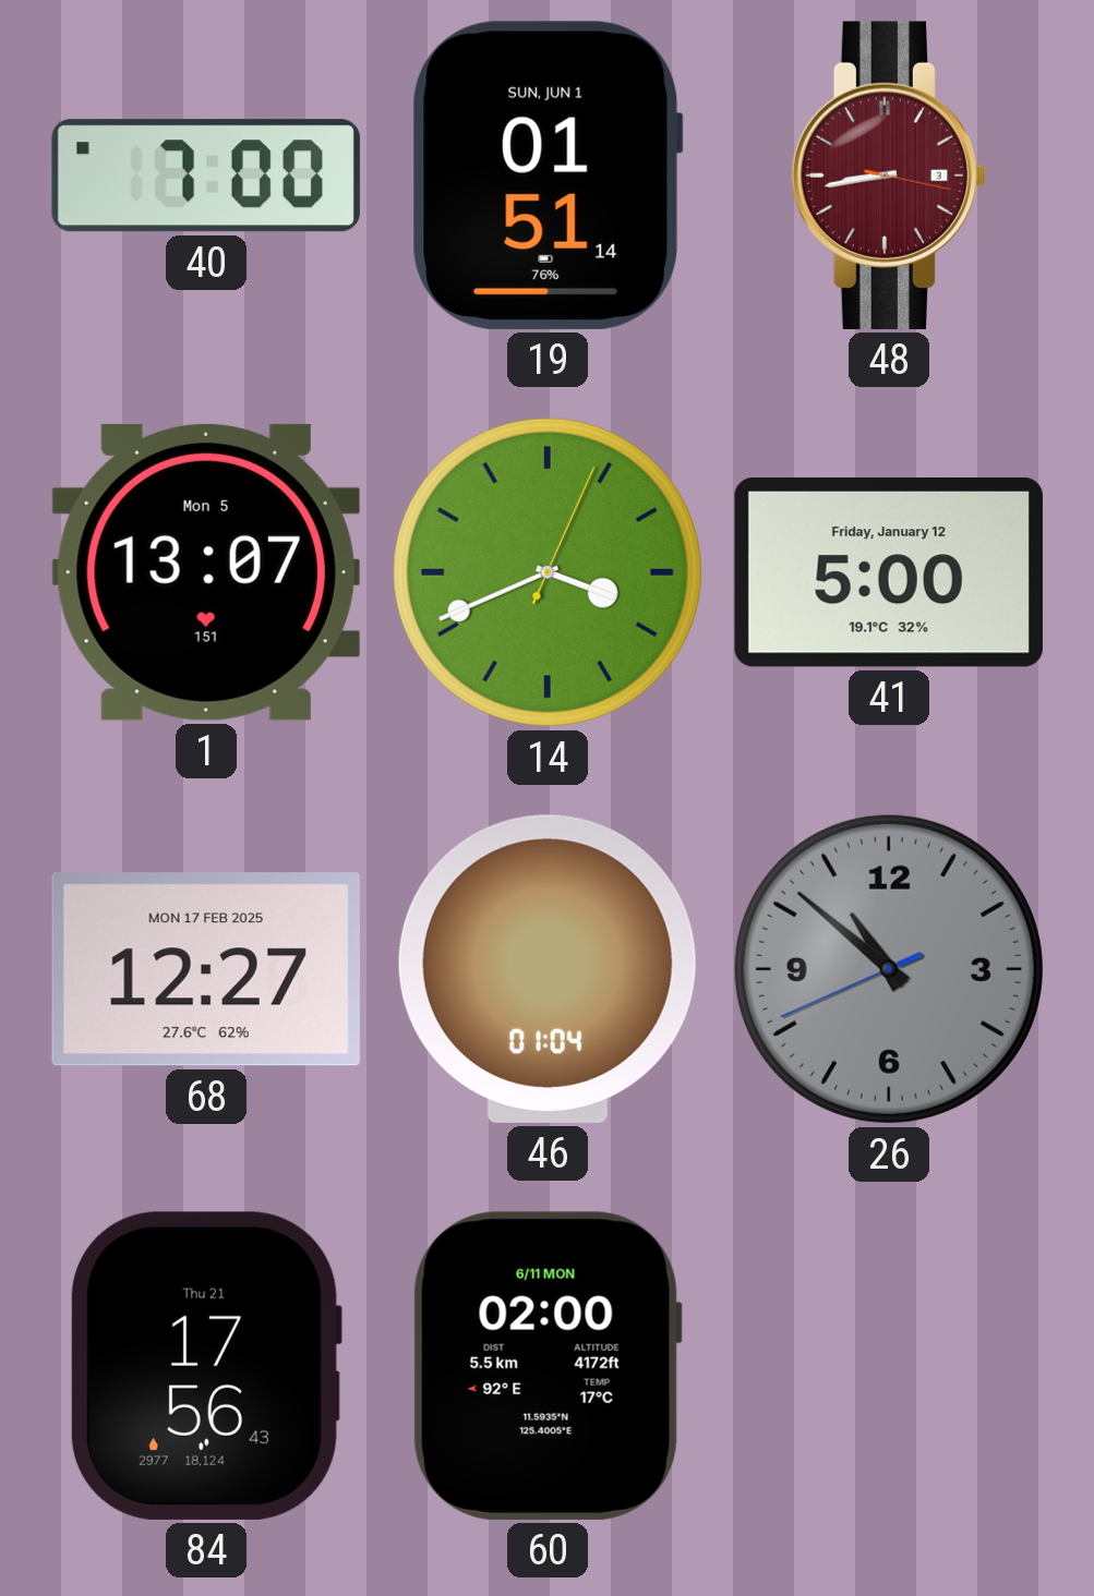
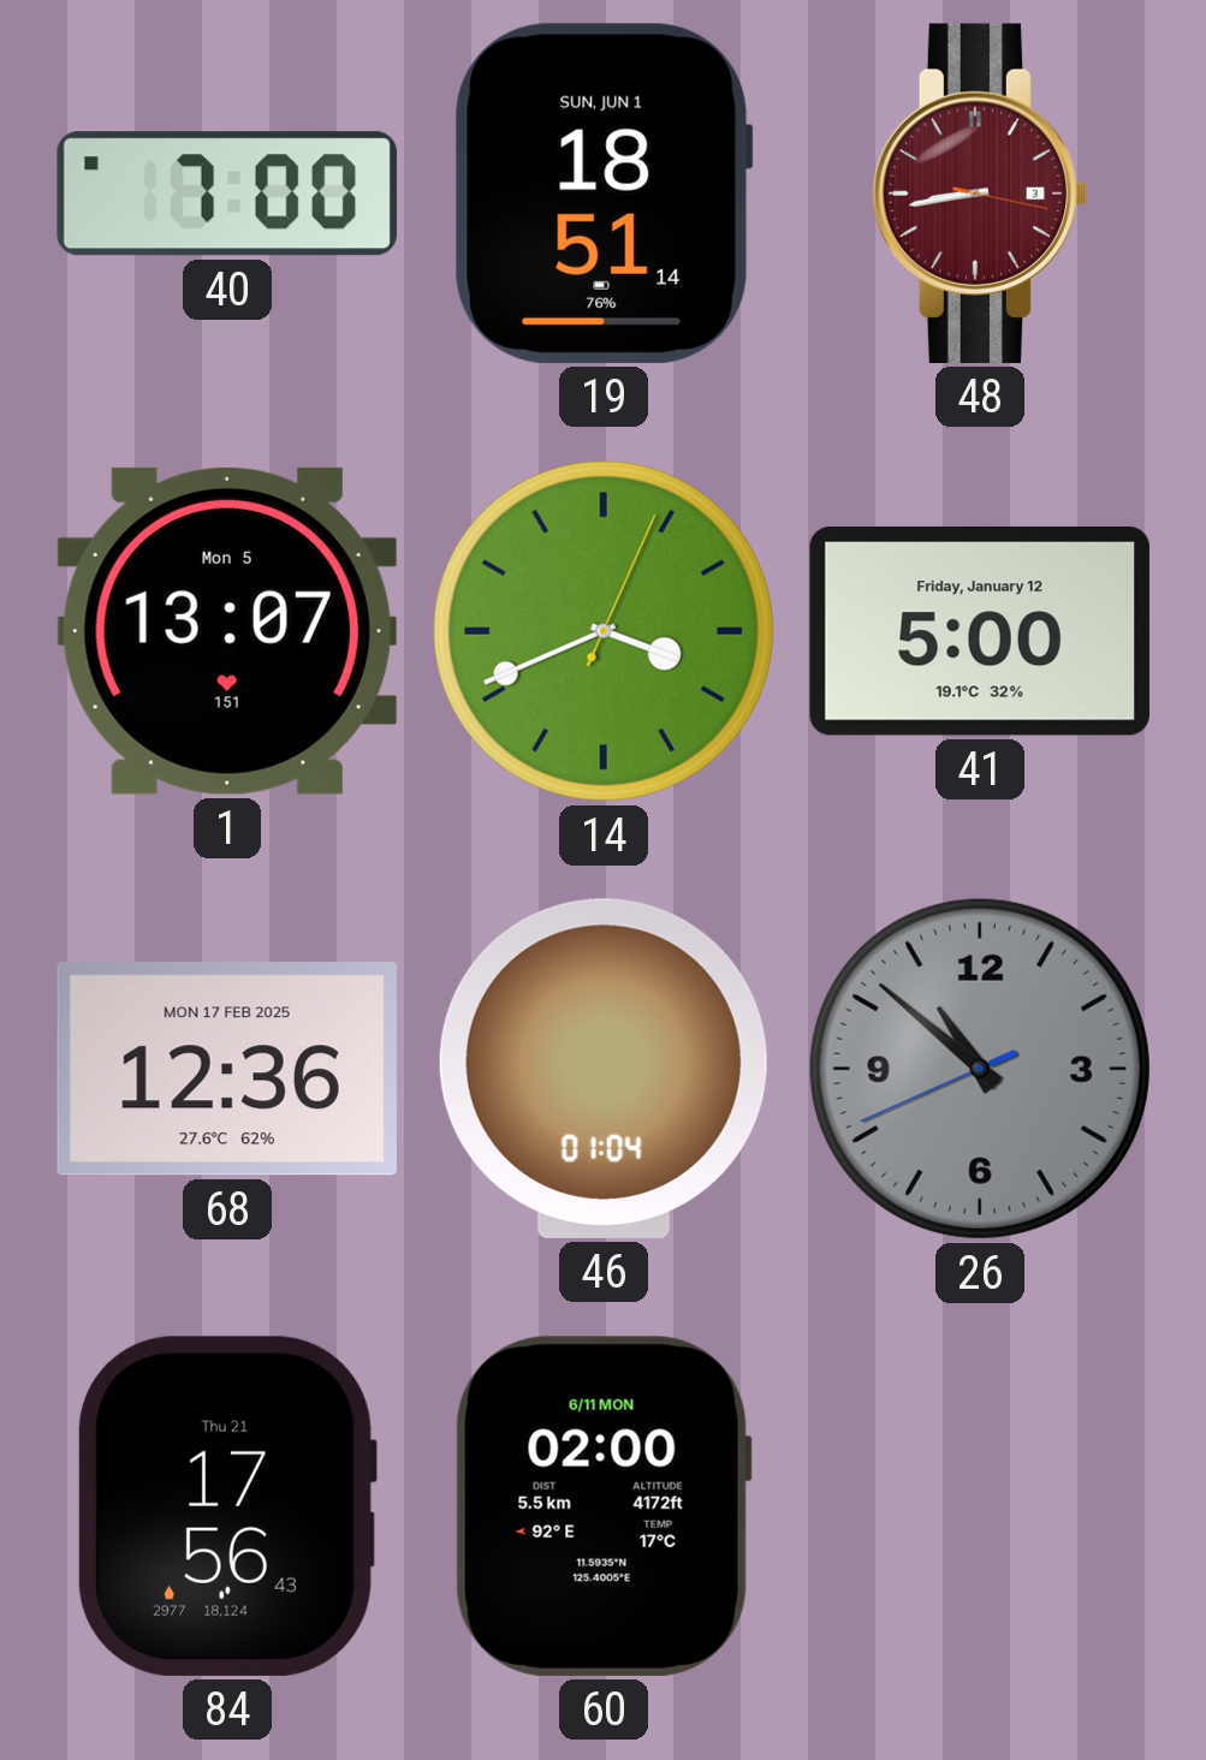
19: 01:51 -> 18:51
68: 12:27 -> 12:36
